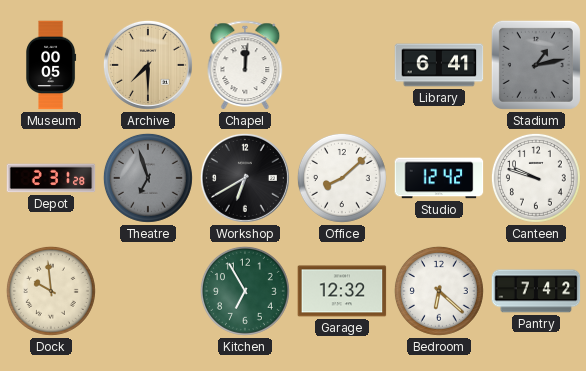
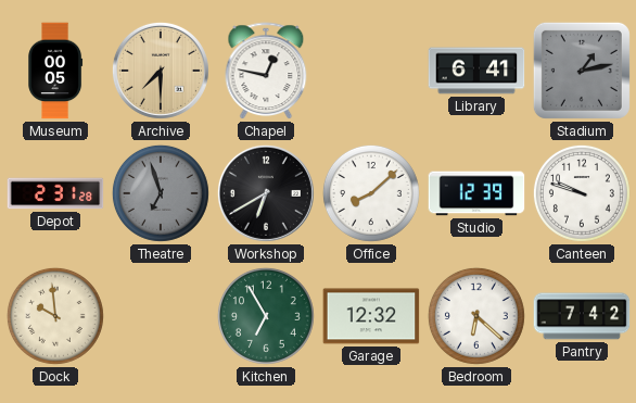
Chapel: 12:01 -> 12:47
Studio: 12:42 -> 12:39
